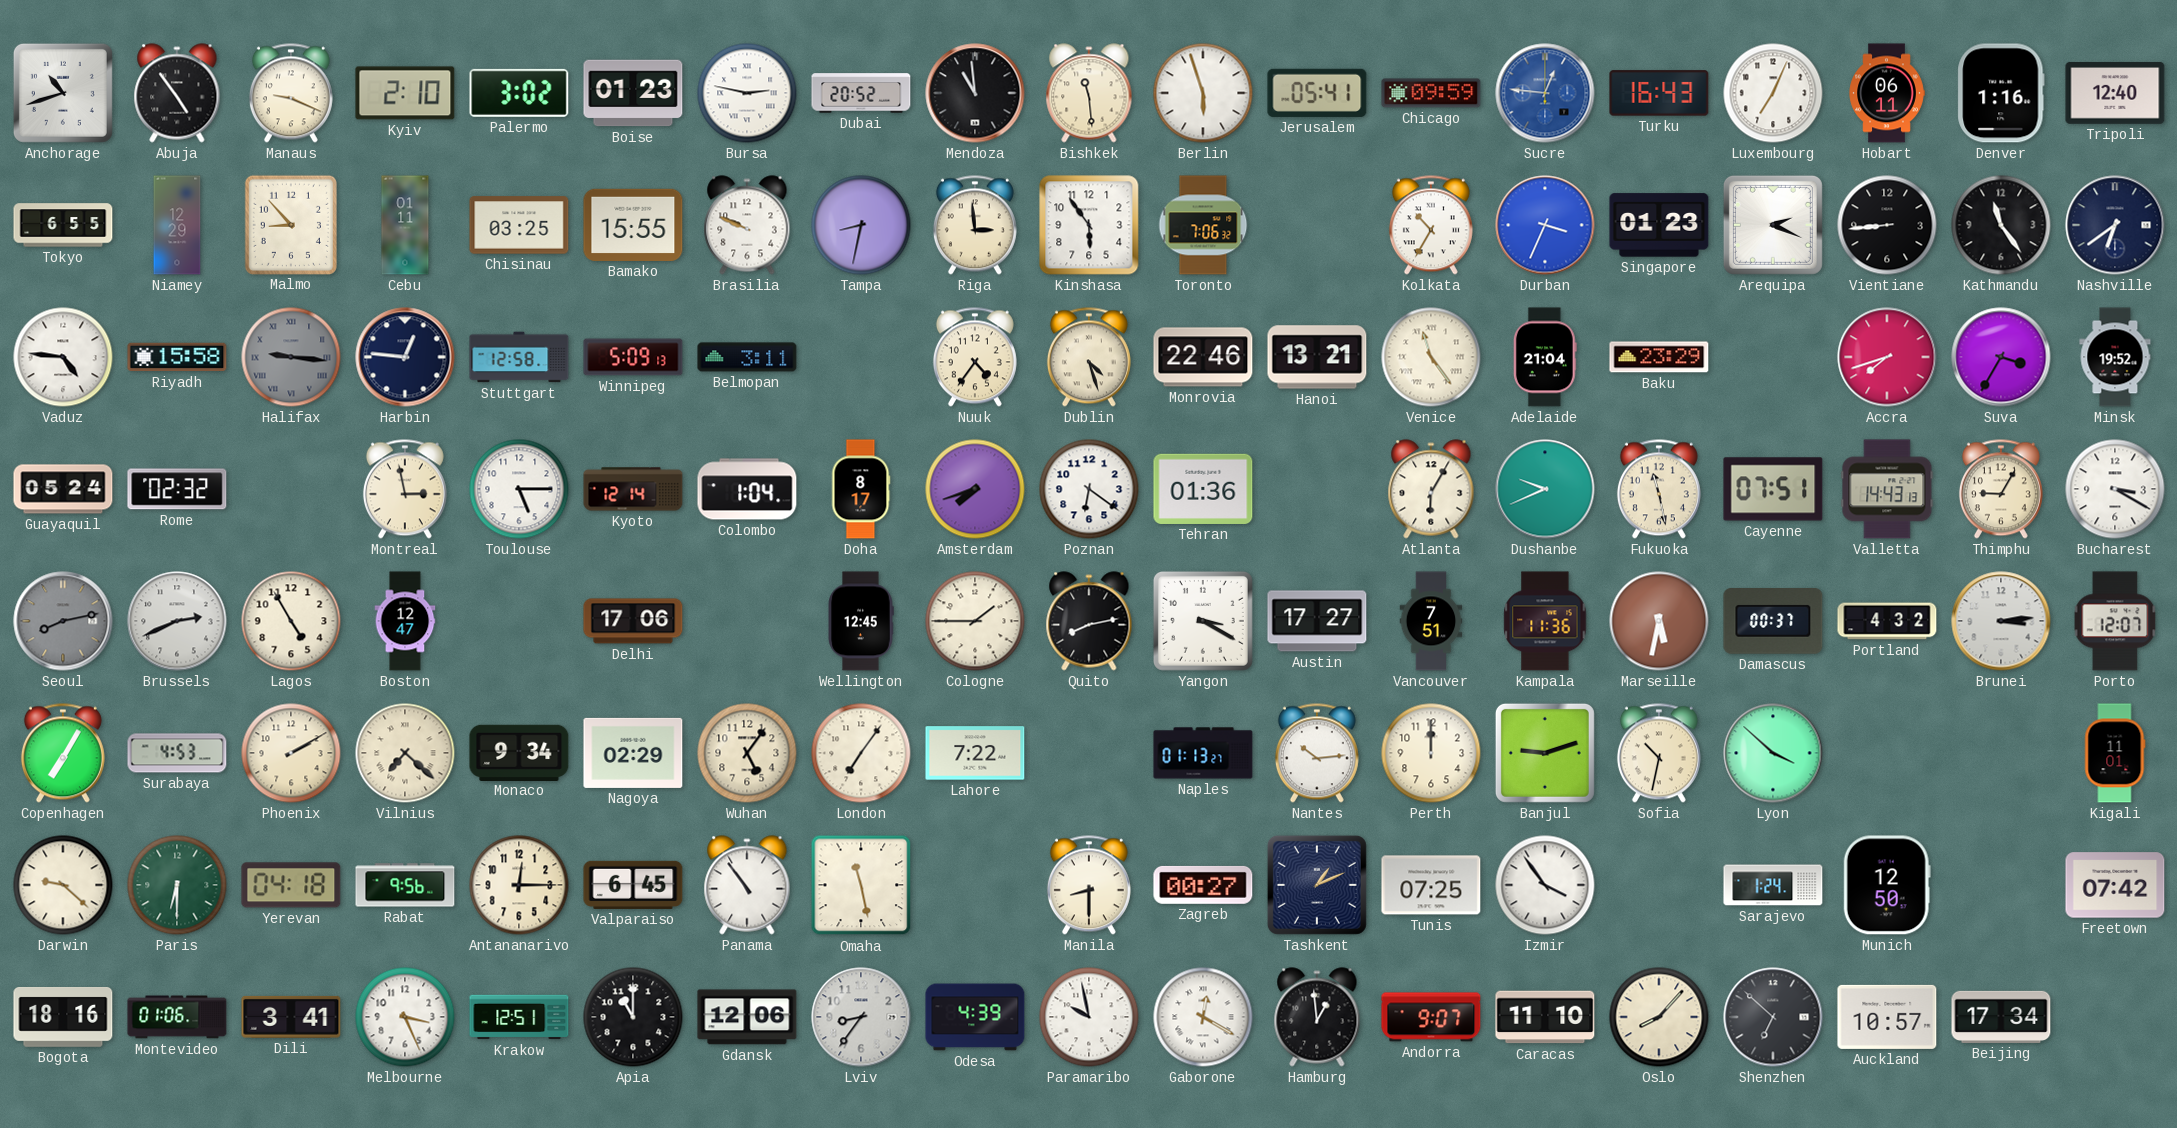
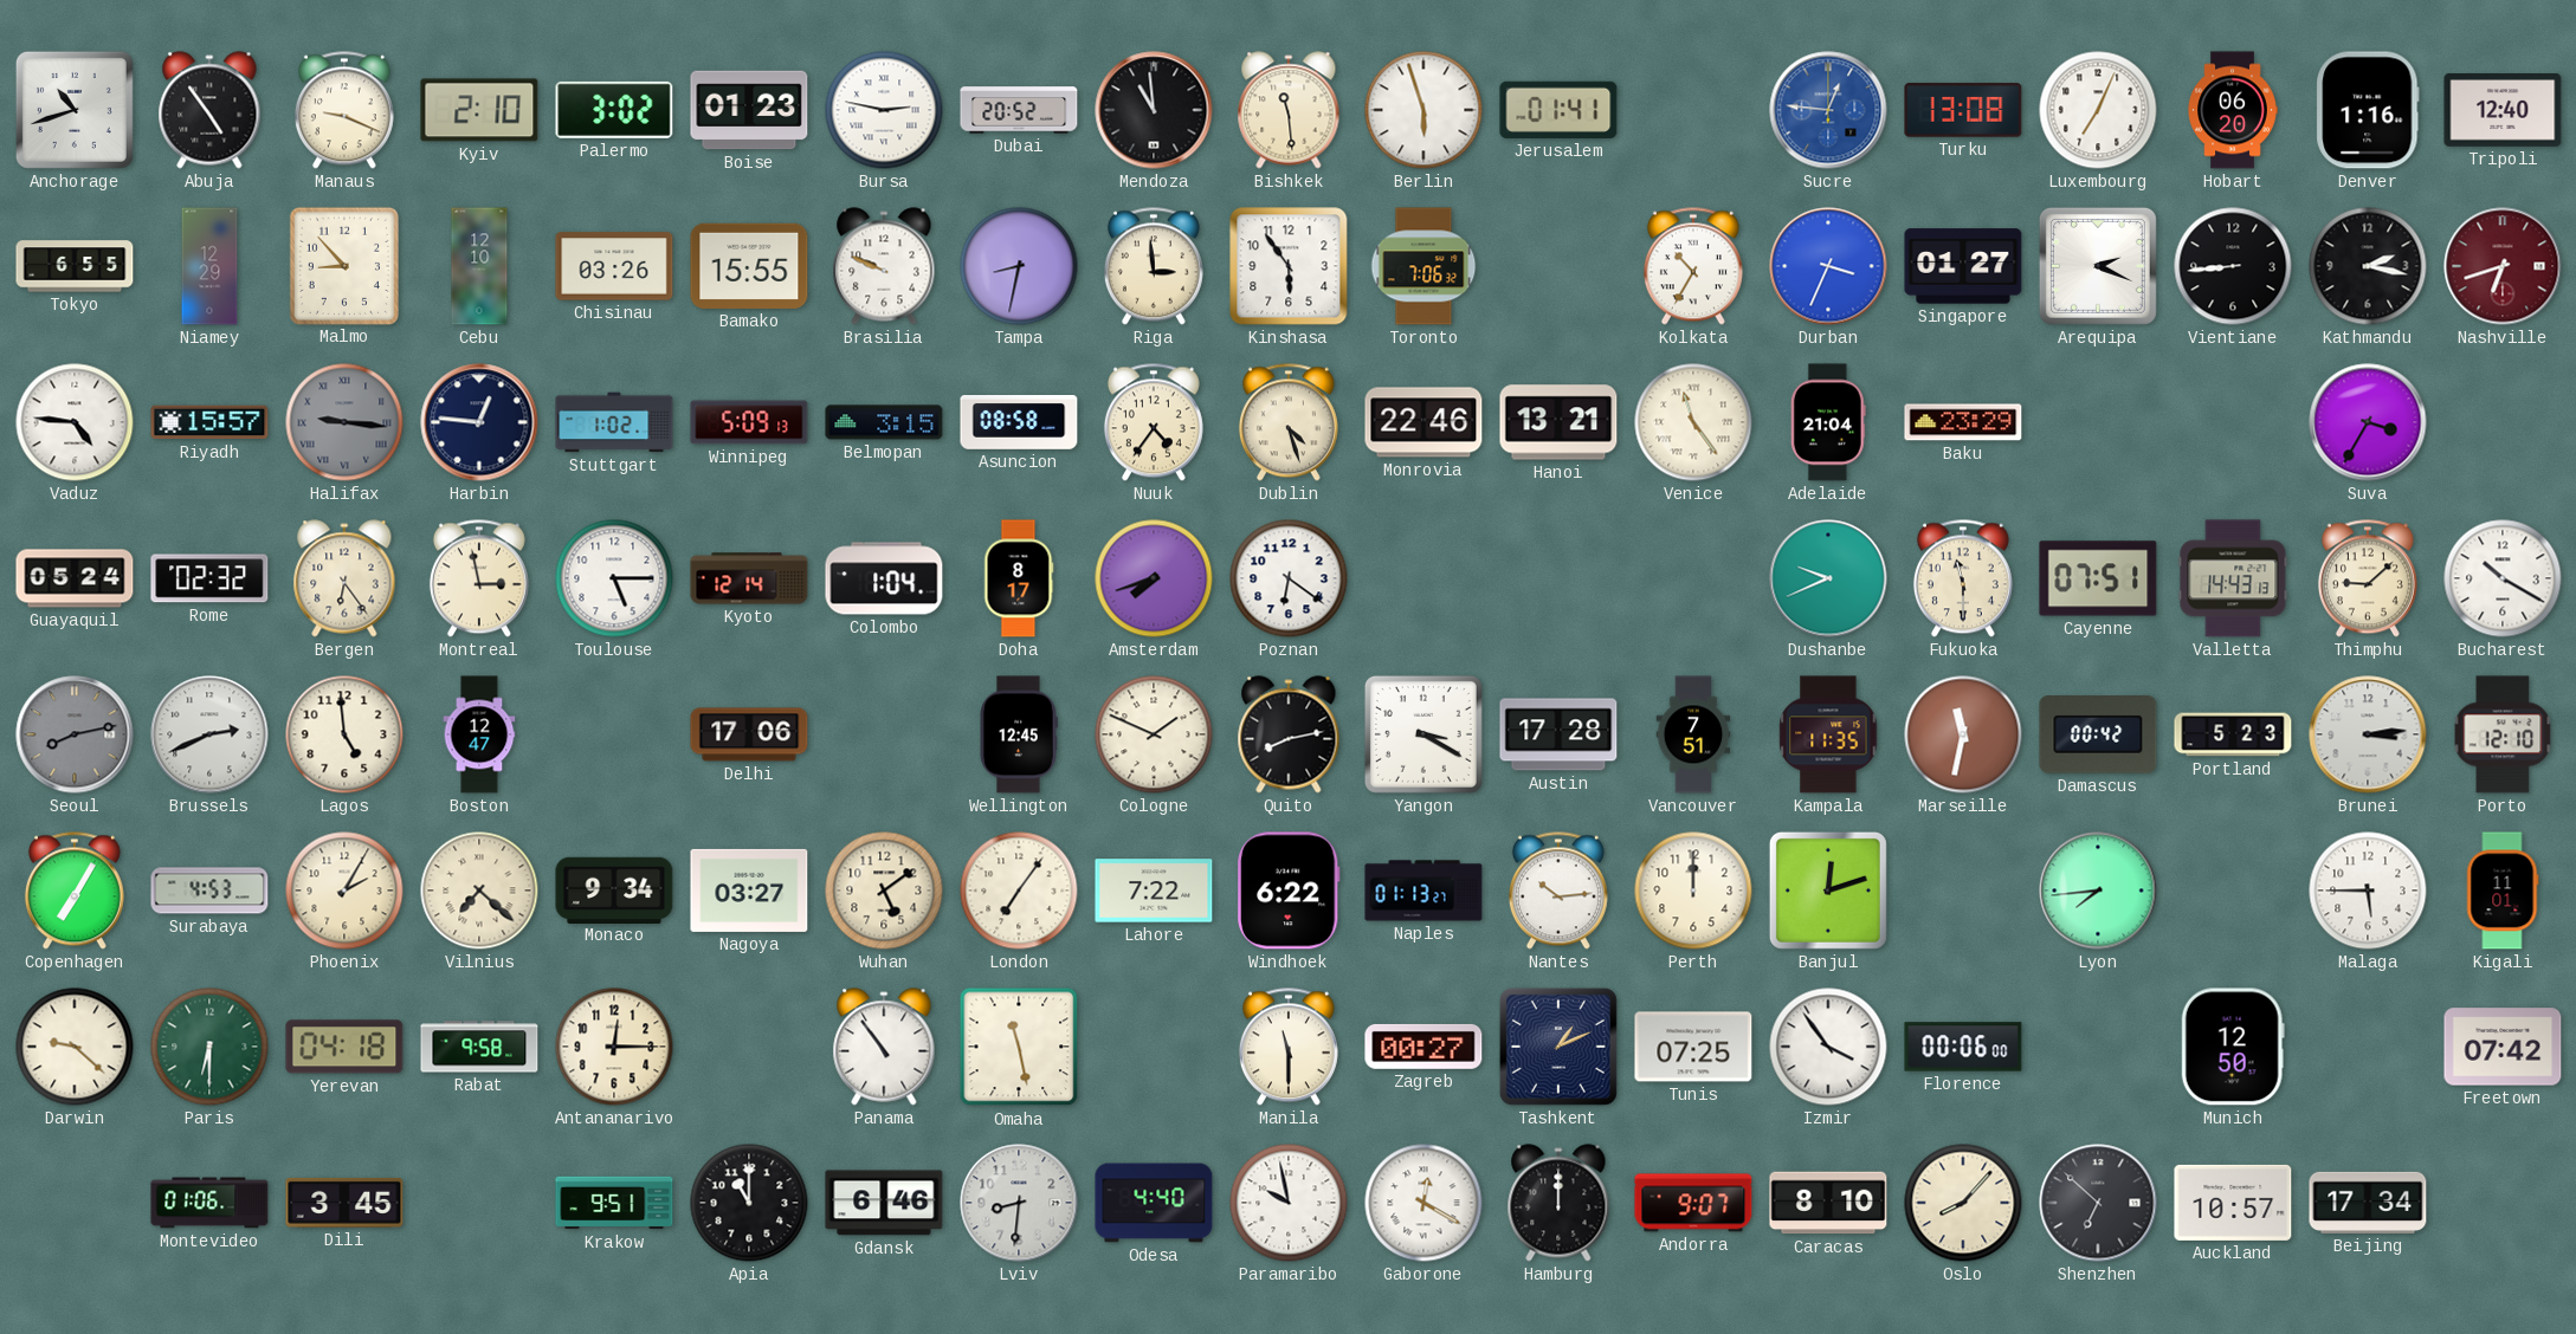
Jerusalem: 05:41 -> 01:41
Chicago: 09:59 -> none
Turku: 16:43 -> 13:08
Hobart: 06:11 -> 06:20
Cebu: 01:11 -> 12:10
Chisinau: 03:25 -> 03:26
Singapore: 01:23 -> 01:27
Kathmandu: 11:24 -> 2:17
Nashville: 6:39 -> 6:42
Nashville dial: navy -> burgundy
Riyadh: 15:58 -> 15:57
Stuttgart: 12:58 -> 1:02
Belmopan: 3:11 -> 3:15
Asuncion: none -> 08:58
Accra: 7:42 -> none
Minsk: 19:52 -> none
Bergen: none -> 6:24
Tehran: 01:36 -> none
Atlanta: 6:05 -> none
Fukuoka: 11:28 -> 11:30
Thimphu: 9:05 -> 9:08
Bucharest: 3:20 -> 10:20
Lagos: 4:55 -> 4:59
Cologne: 1:45 -> 1:49
Austin: 17:27 -> 17:28
Kampala: 11:36 -> 11:35
Marseille: 5:32 -> 11:32
Damascus: 00:37 -> 00:42
Portland: 4:32 -> 5:23
Porto: 12:07 -> 12:10
Phoenix: 2:10 -> 2:05
Nagoya: 02:29 -> 03:27
Wuhan: 5:06 -> 5:09
Windhoek: none -> 6:22
Banjul: 9:12 -> 12:12
Sofia: 10:32 -> none
Lyon: 3:52 -> 7:44
Malaga: none -> 5:45
Rabat: 9:56 -> 9:58
Valparaiso: 6:45 -> none
Manila: 8:30 -> 11:30
Florence: none -> 00:06
Sarajevo: 1:24 -> none
Bogota: 18:16 -> none
Dili: 3:41 -> 3:45
Melbourne: 3:26 -> none
Krakow: 12:51 -> 9:51
Gdansk: 12:06 -> 6:46
Lviv: 8:36 -> 8:31
Odesa: 4:39 -> 4:40
Hamburg: 12:59 -> 12:00
Caracas: 11:10 -> 8:10
